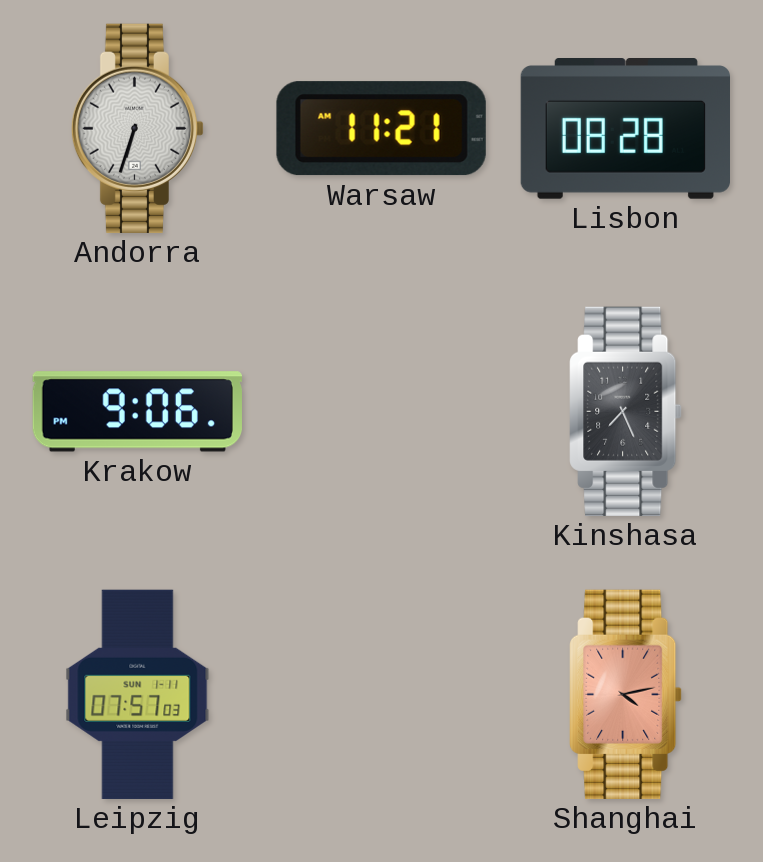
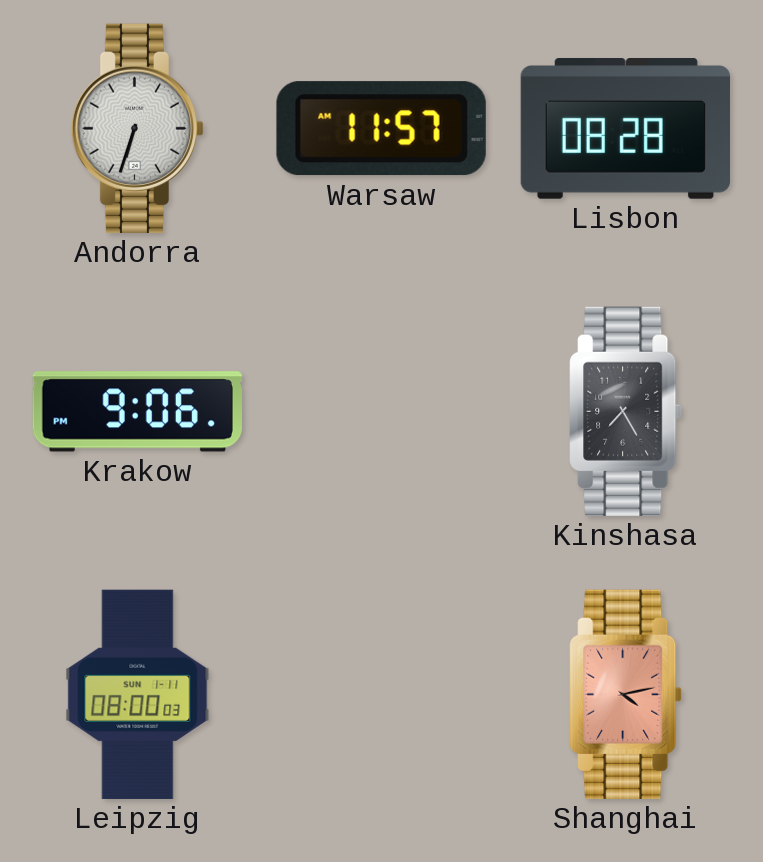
Warsaw: 11:21 -> 11:57
Kinshasa: 7:26 -> 7:25
Leipzig: 07:57 -> 08:00
